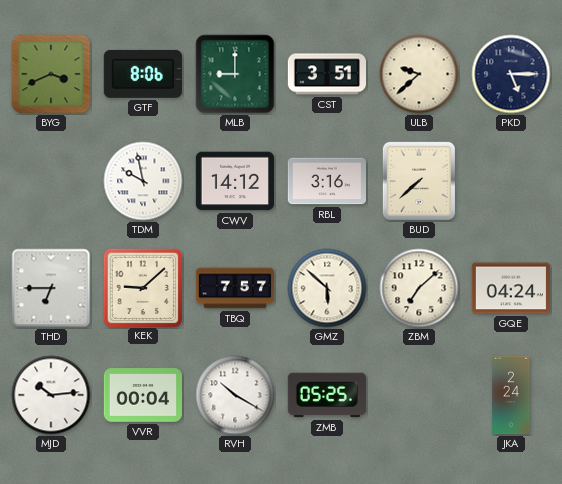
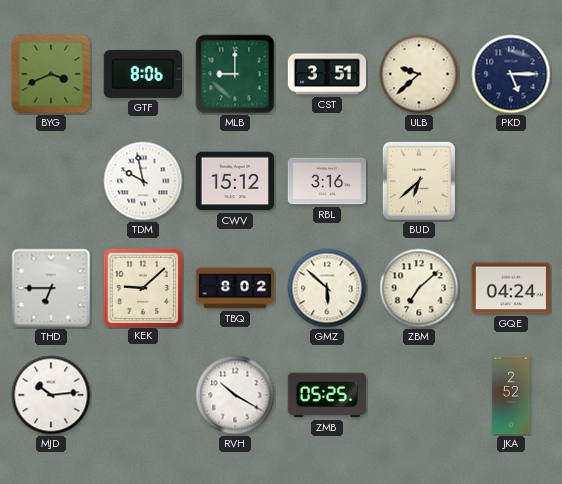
CWV: 14:12 -> 15:12
BUD: 7:38 -> 6:38
TBQ: 7:57 -> 8:02
VVR: 00:04 -> none
JKA: 2:24 -> 2:52
